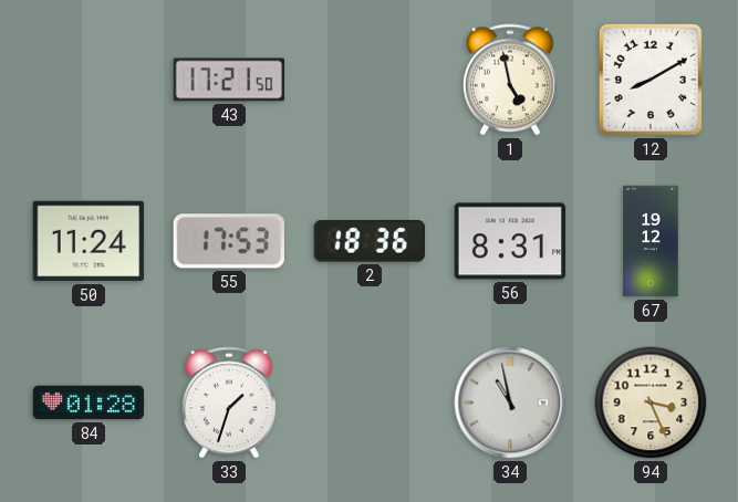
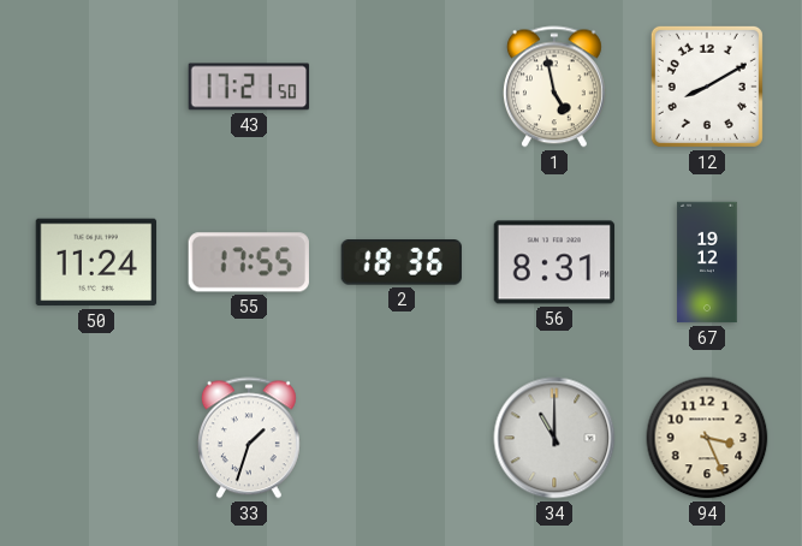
55: 17:53 -> 17:55
84: 01:28 -> none
34: 10:58 -> 11:00
